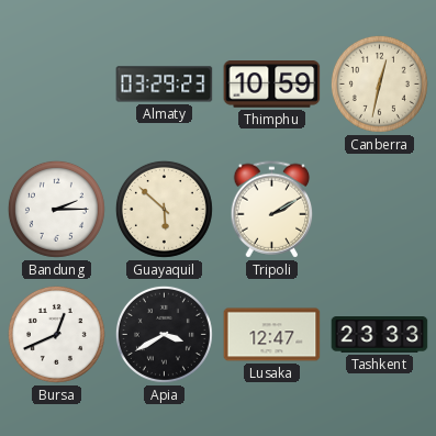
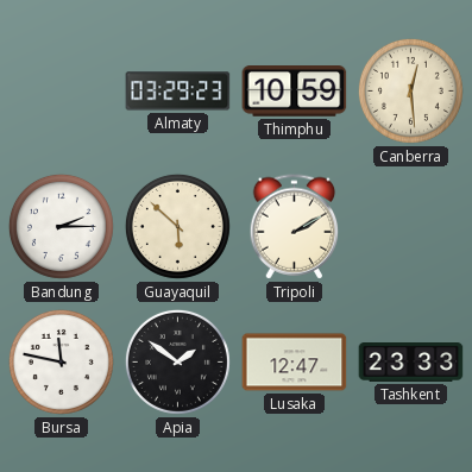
Canberra: 12:32 -> 12:29
Bursa: 12:41 -> 11:47
Apia: 3:40 -> 1:51
